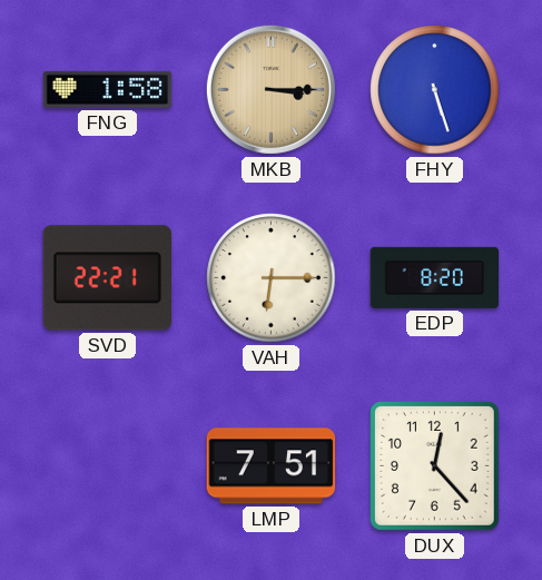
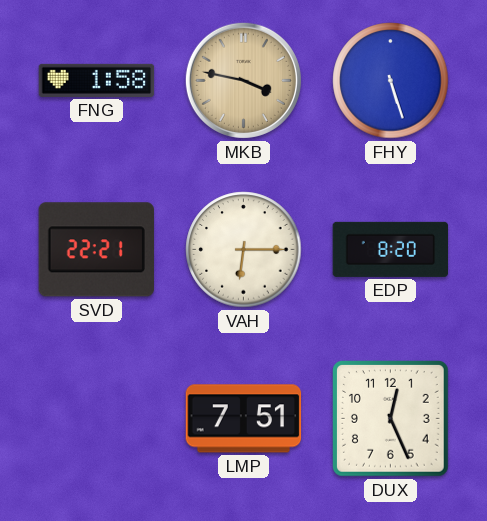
MKB: 3:15 -> 3:47
DUX: 12:23 -> 12:26
